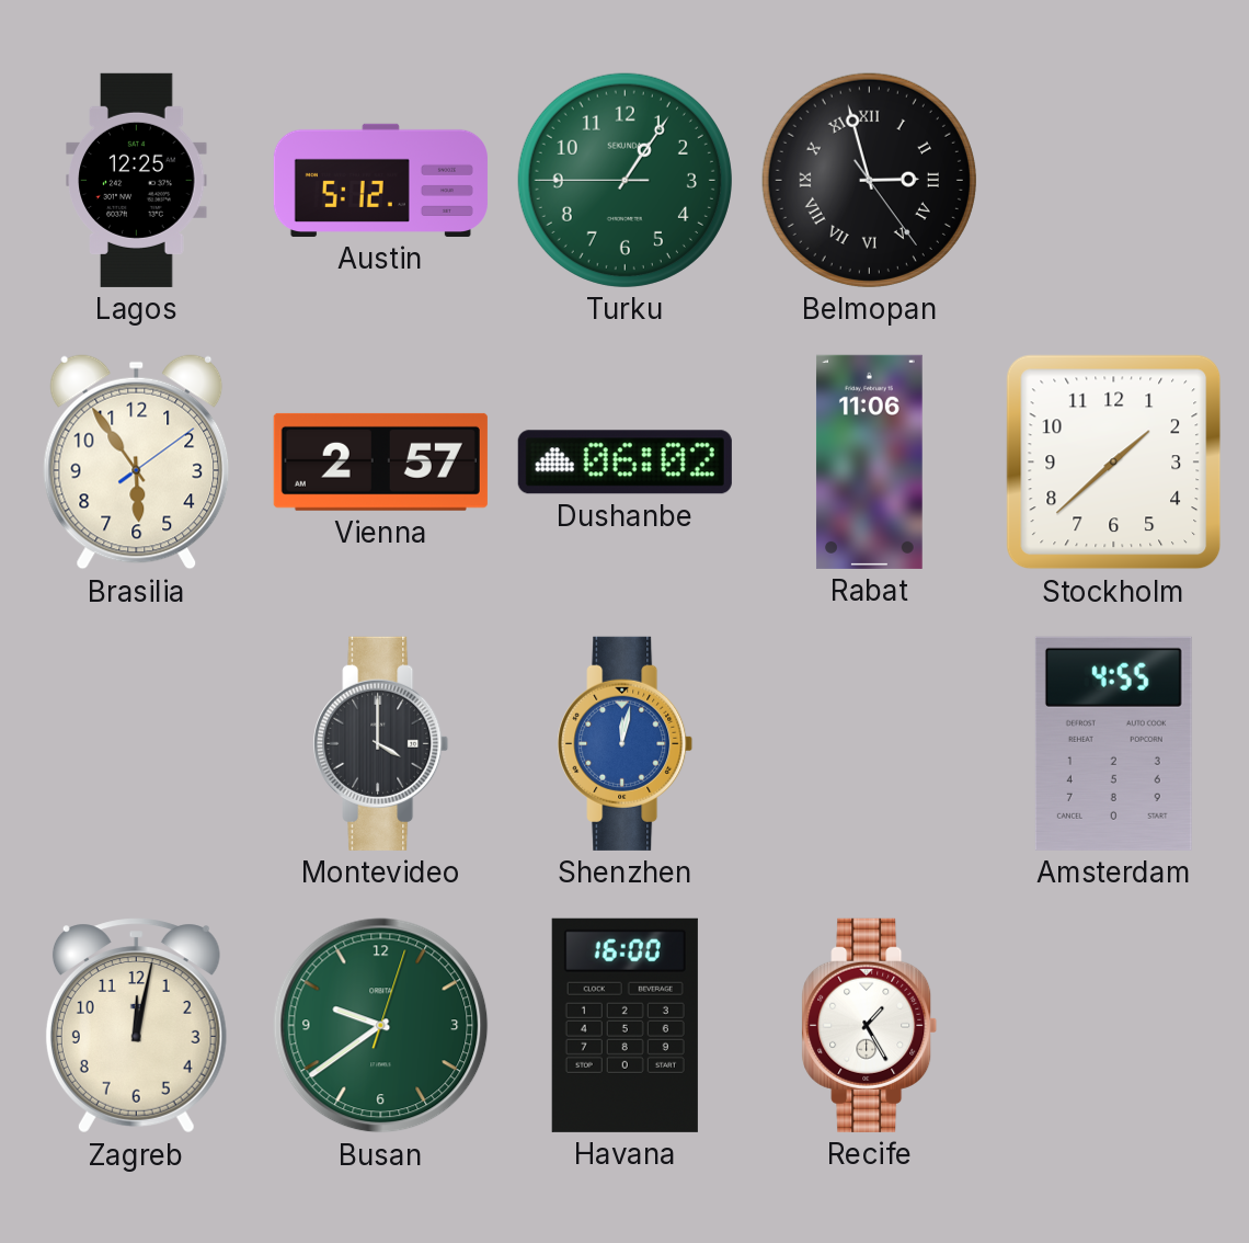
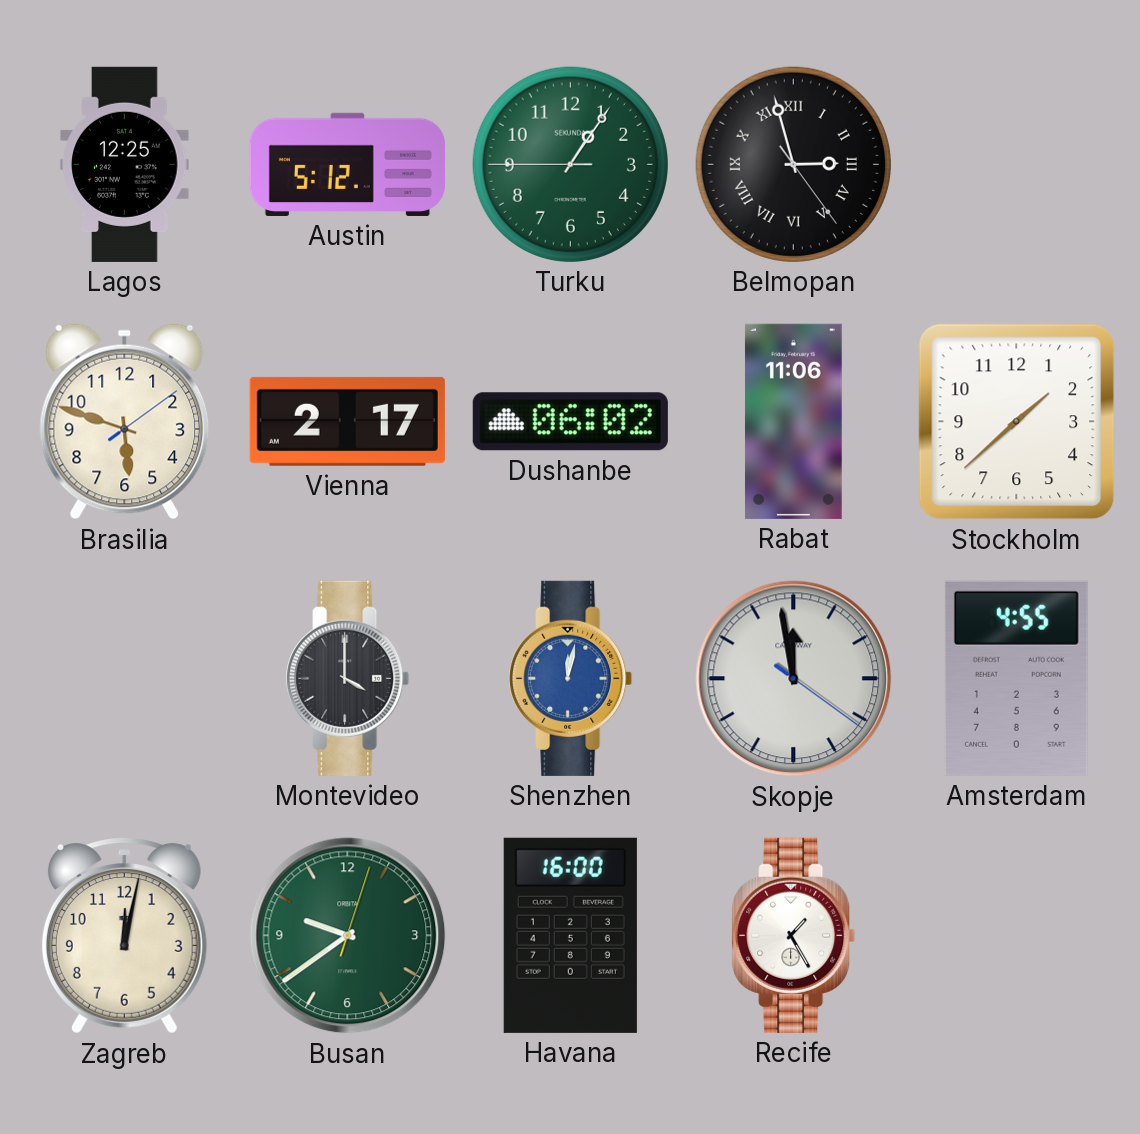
Brasilia: 5:54 -> 5:48
Vienna: 2:57 -> 2:17
Skopje: none -> 11:58
